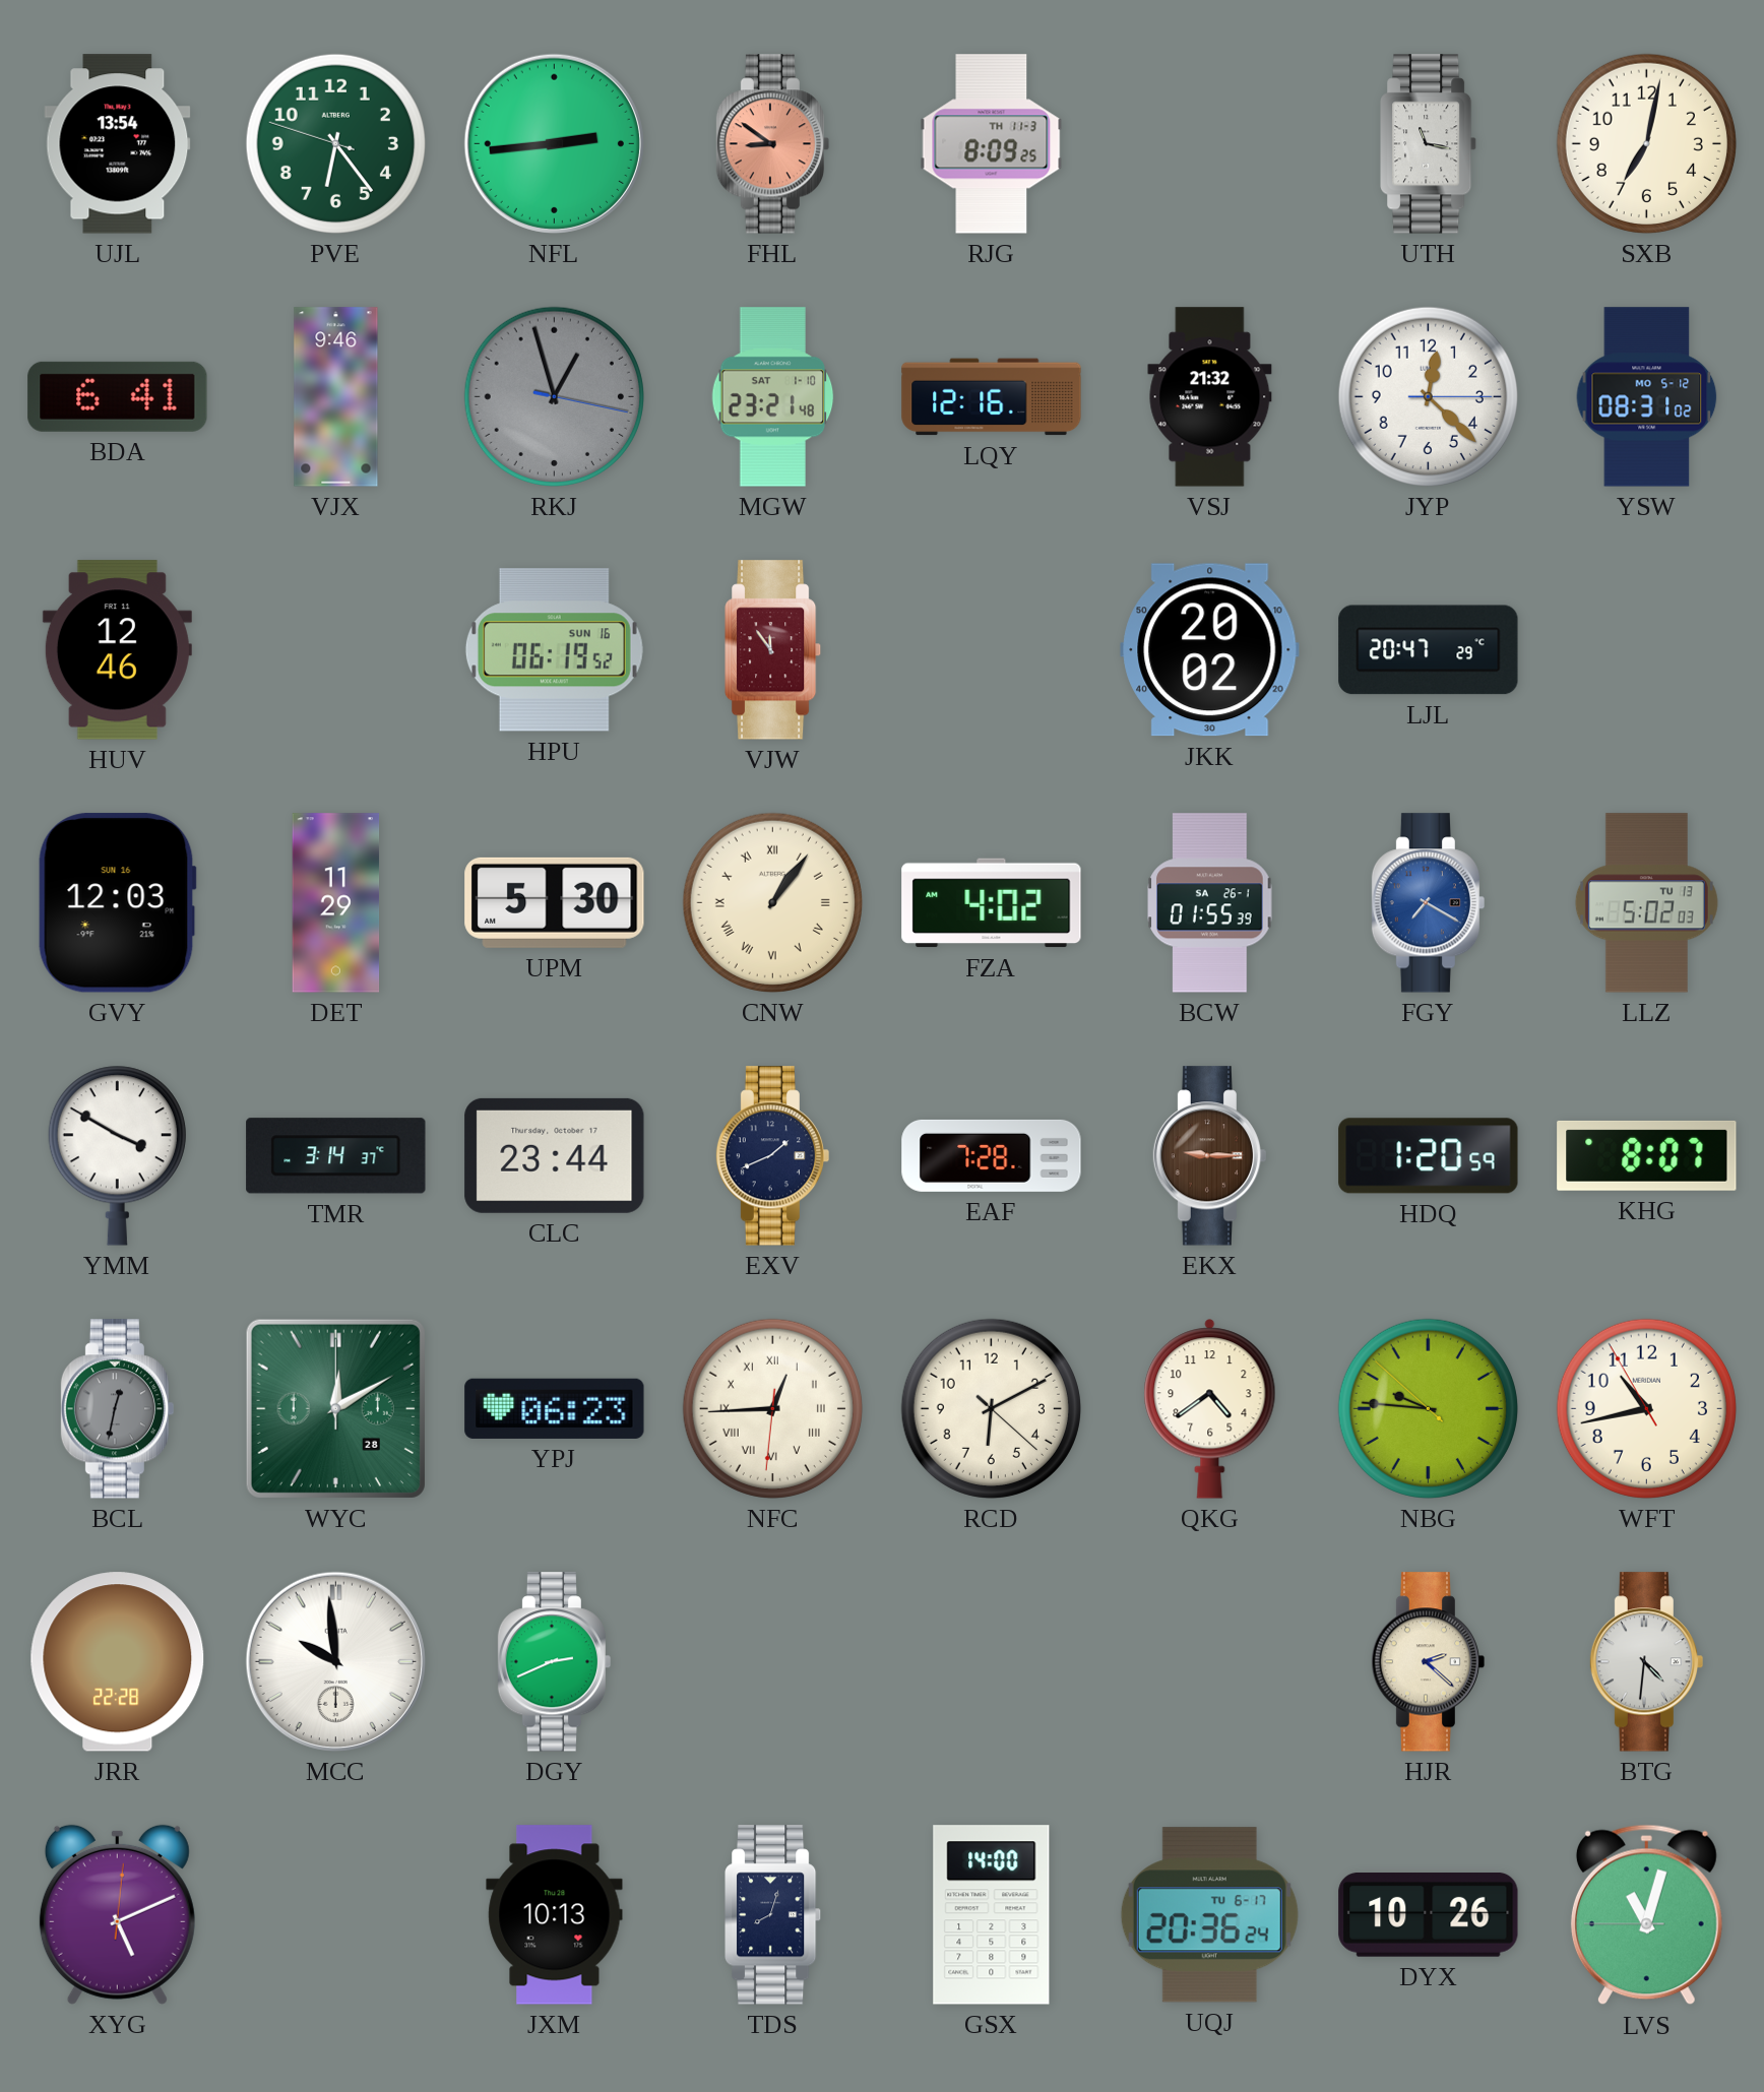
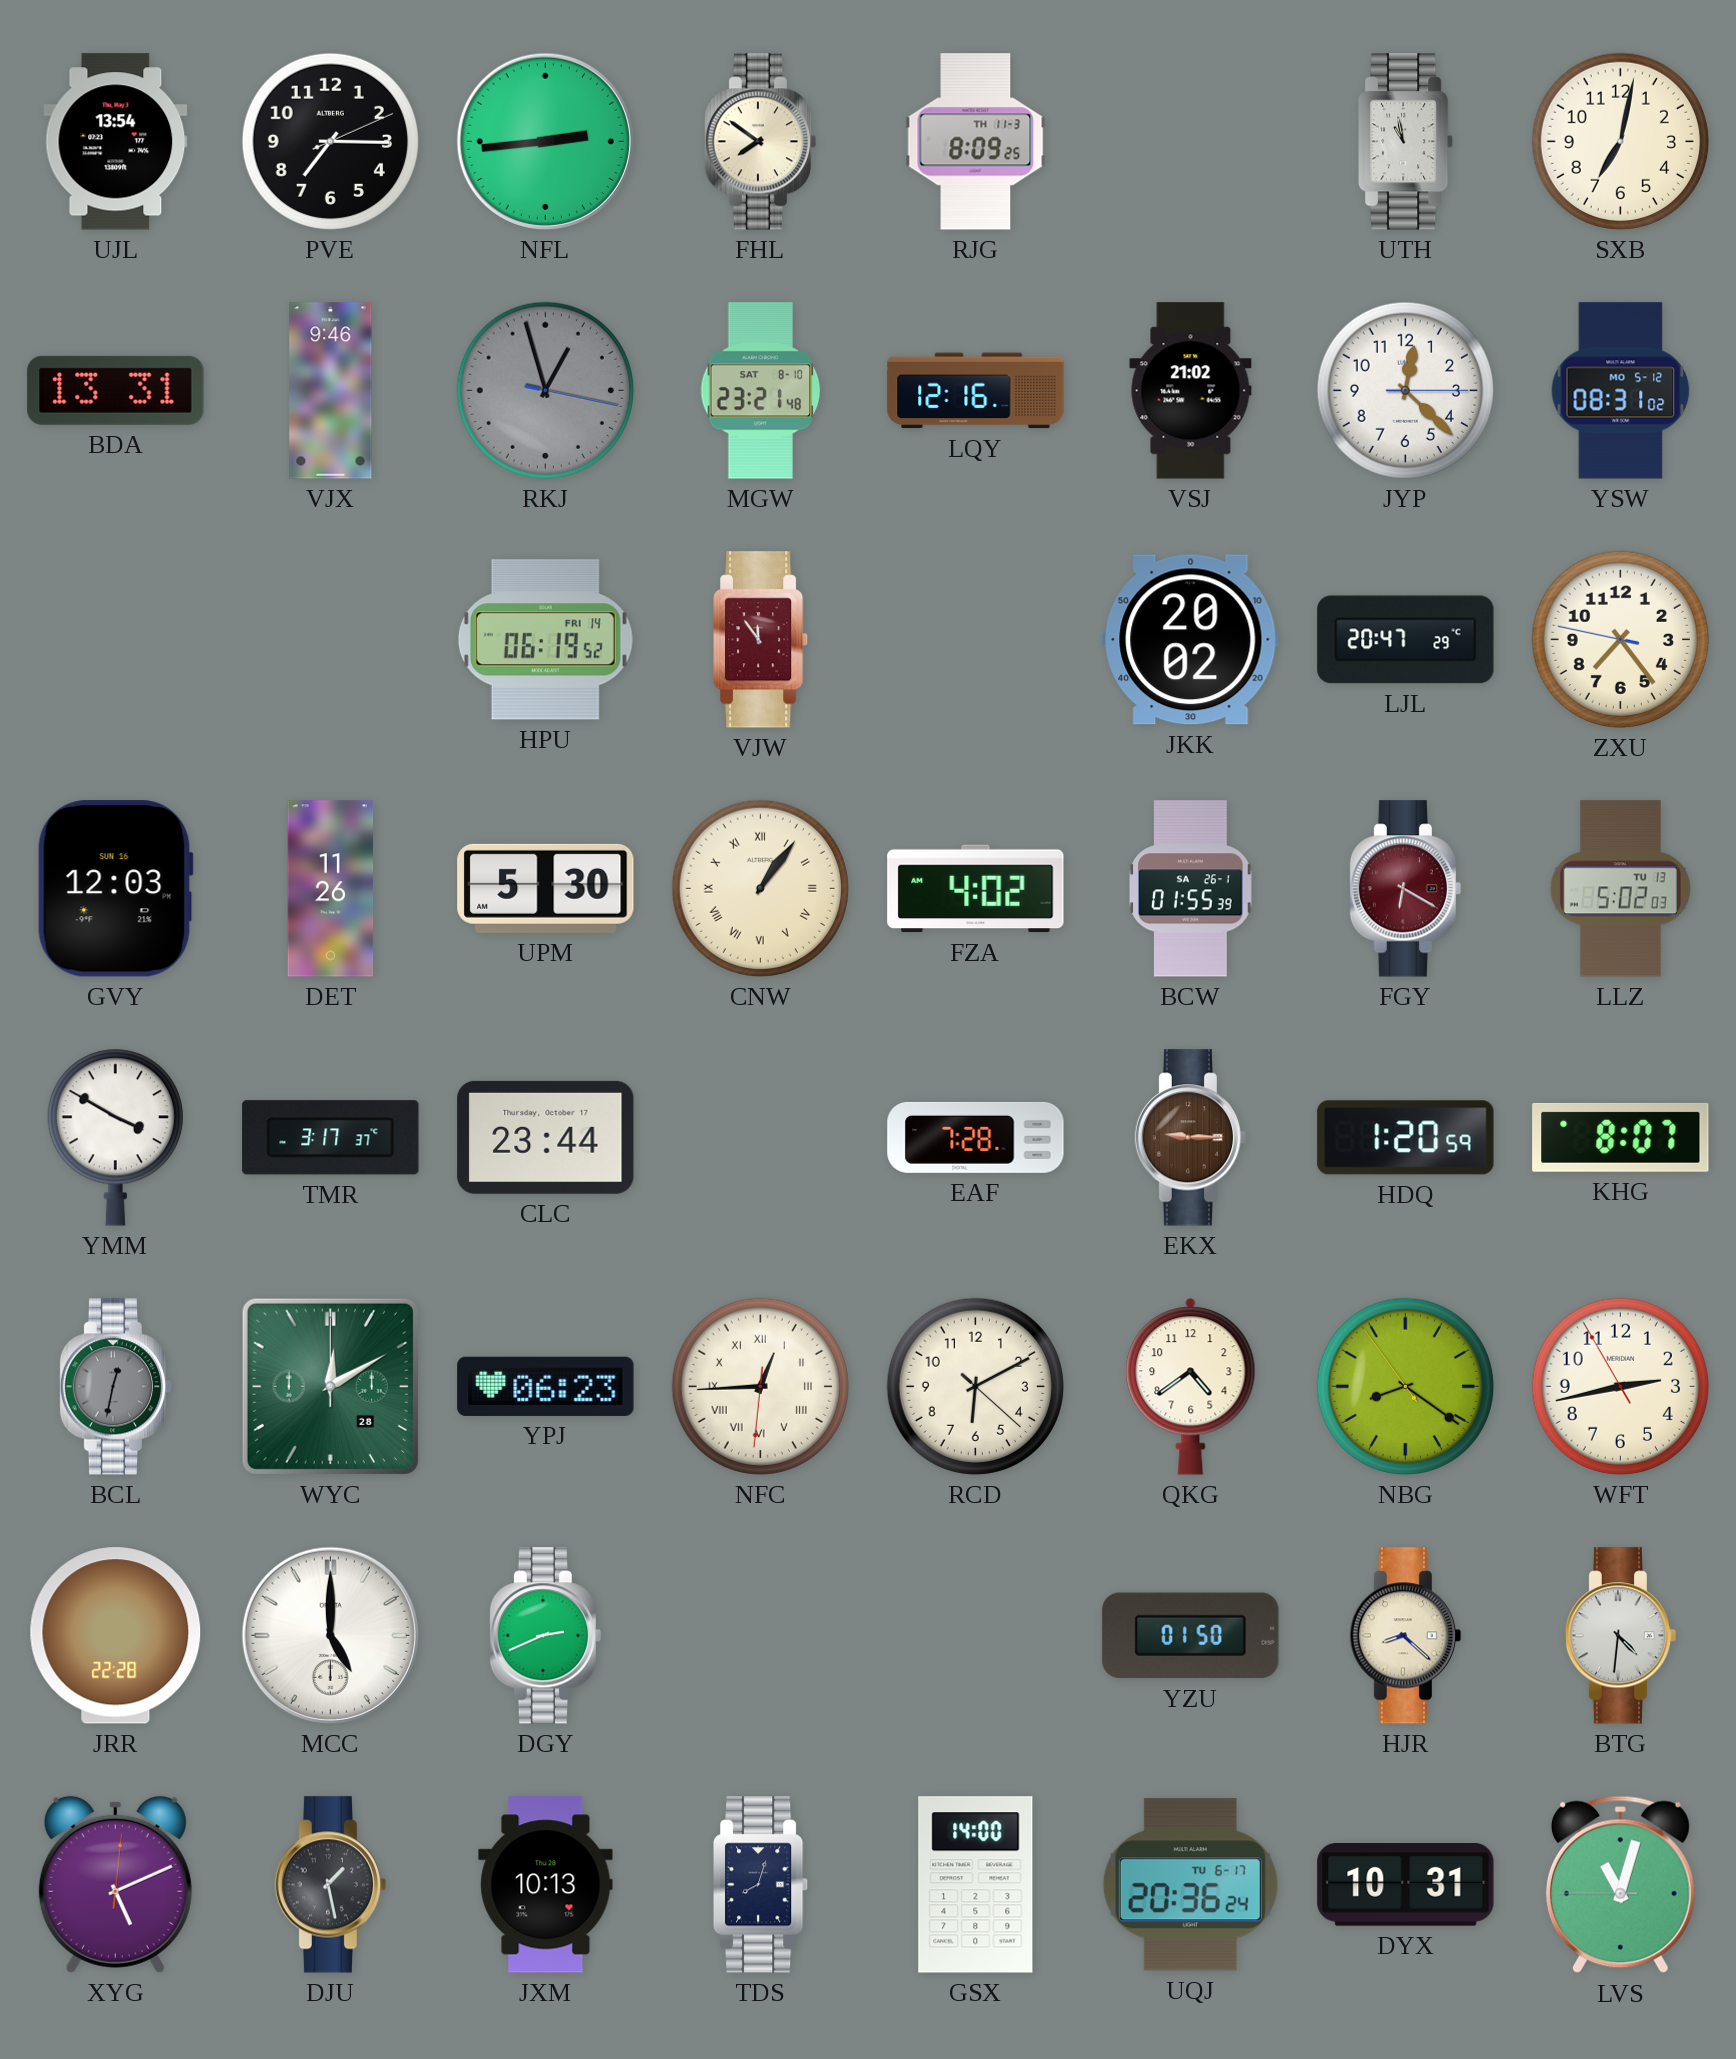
PVE: 6:23 -> 7:15
PVE dial: green -> black
FHL: 8:51 -> 7:51
FHL dial: salmon -> cream
UTH: 11:17 -> 10:58
BDA: 6:41 -> 13:31
MGW date: SAT 1-10 -> SAT 8-10
VSJ: 21:32 -> 21:02
HUV: 12:46 -> none
HPU date: SUN 16 -> FRI 14
ZXU: none -> 7:23
DET: 11:29 -> 11:26
FGY: 7:20 -> 6:20
FGY dial: blue -> burgundy
TMR: 3:14 -> 3:17
EXV: 1:41 -> none
NBG: 9:45 -> 8:20
WFT: 10:42 -> 2:42
MCC: 9:59 -> 5:00
YZU: none -> 01:50
HJR: 2:22 -> 8:22
DJU: none -> 1:28
DYX: 10:26 -> 10:31
